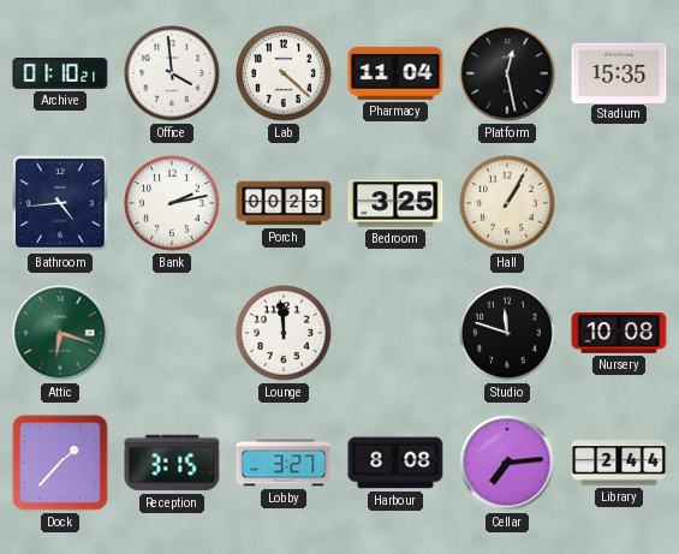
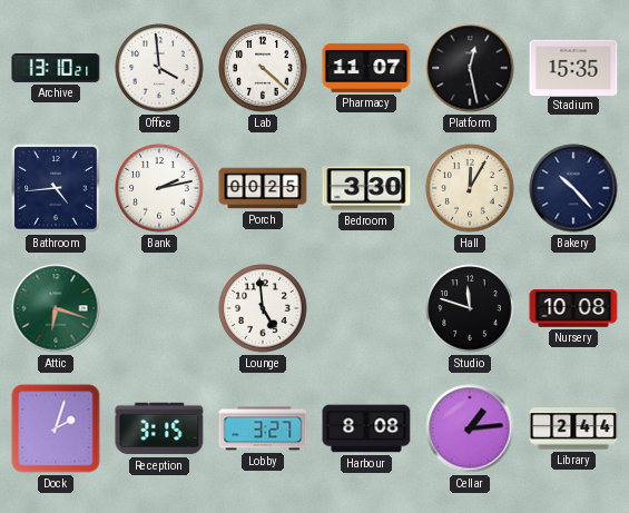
Archive: 01:10 -> 13:10
Pharmacy: 11:04 -> 11:07
Porch: 00:23 -> 00:25
Bedroom: 3:25 -> 3:30
Hall: 1:05 -> 12:05
Bakery: none -> 10:23
Lounge: 11:59 -> 4:59
Dock: 1:37 -> 2:03
Cellar: 7:14 -> 1:14
